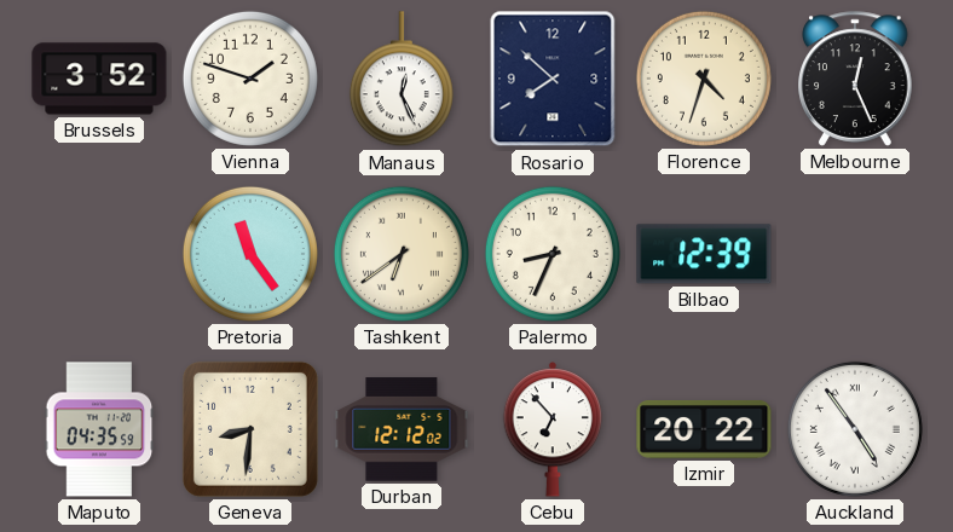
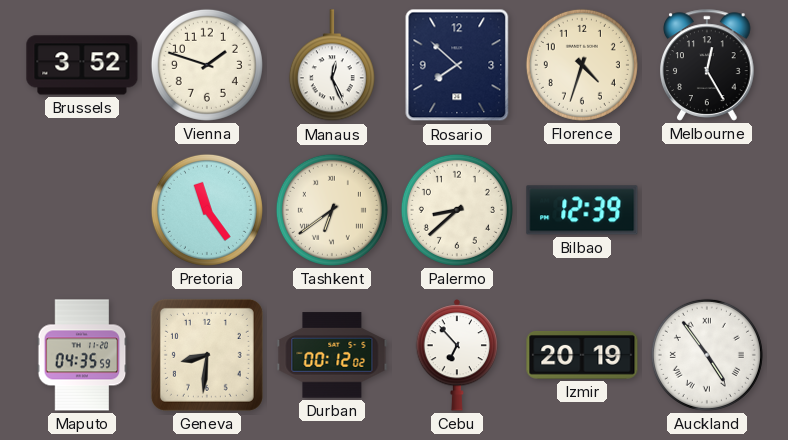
Melbourne: 12:26 -> 12:25
Palermo: 8:34 -> 8:38
Durban: 12:12 -> 00:12
Izmir: 20:22 -> 20:19
